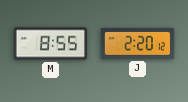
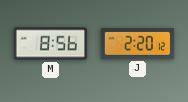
M: 8:55 -> 8:56
